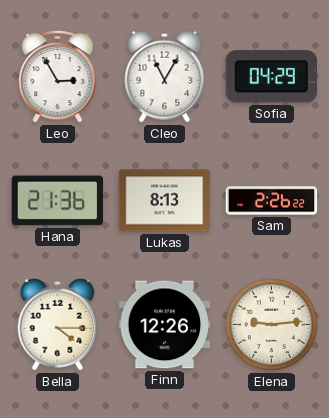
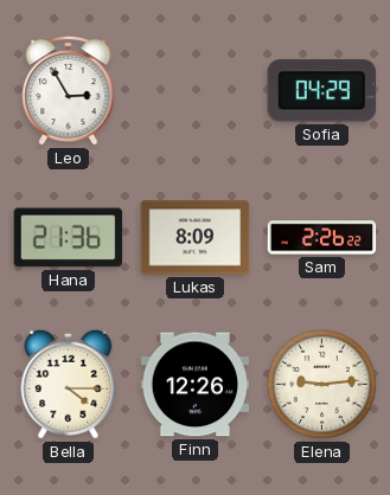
Cleo: 11:05 -> none
Lukas: 8:13 -> 8:09
